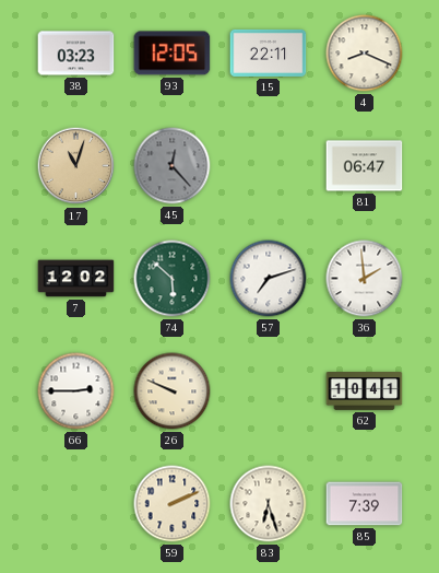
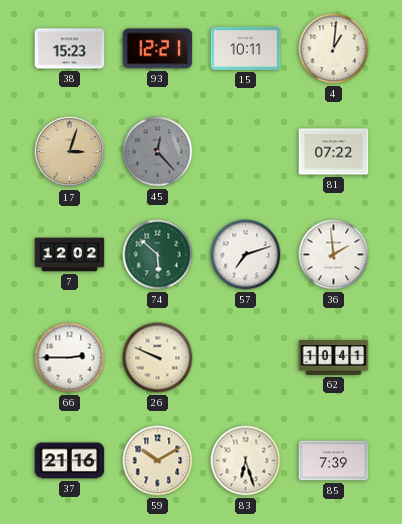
38: 03:23 -> 15:23
93: 12:05 -> 12:21
15: 22:11 -> 10:11
4: 8:19 -> 1:01
17: 11:03 -> 3:03
81: 06:47 -> 07:22
37: none -> 21:16
59: 2:11 -> 10:10
